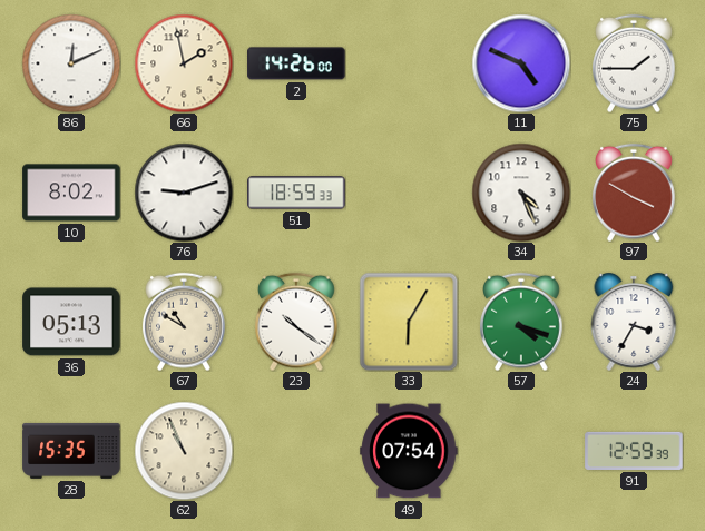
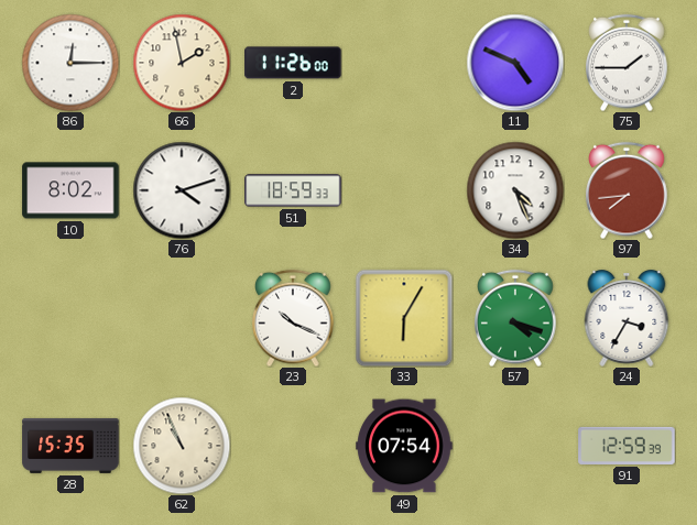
86: 12:11 -> 12:15
2: 14:26 -> 11:26
76: 9:12 -> 4:12
97: 3:50 -> 7:44
36: 05:13 -> none
67: 10:50 -> none
23: 10:21 -> 10:19
